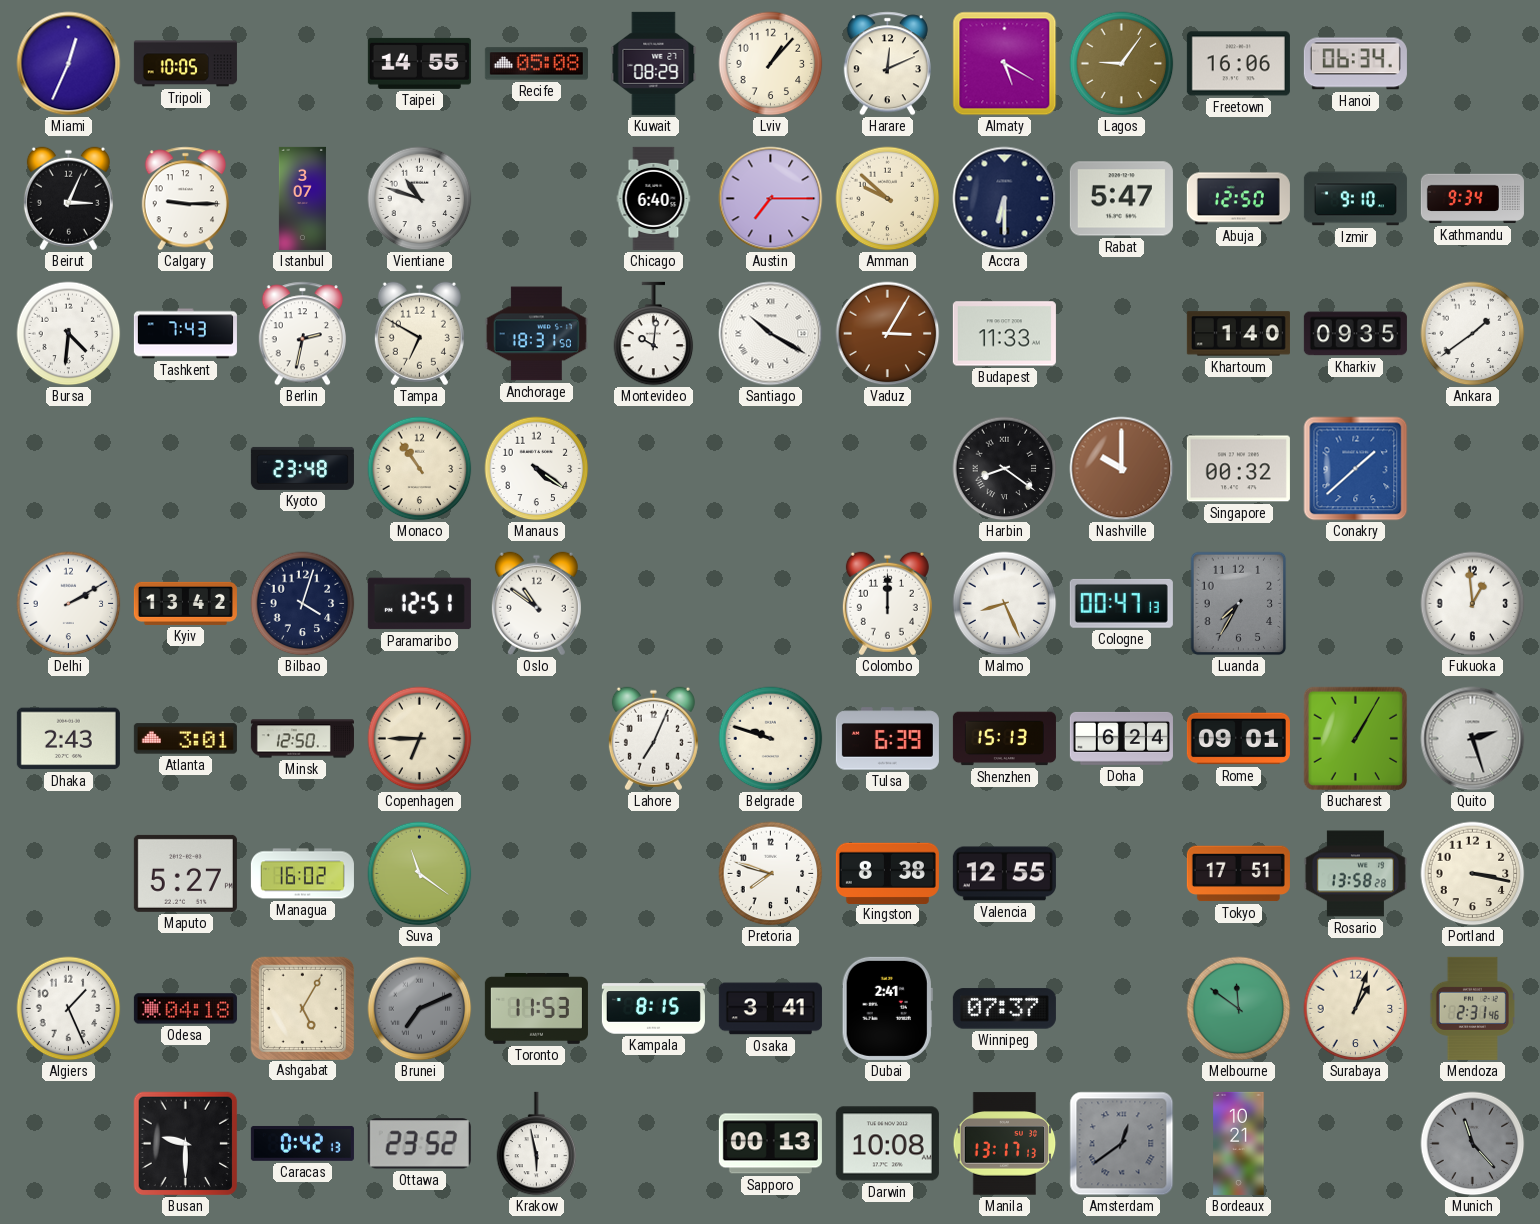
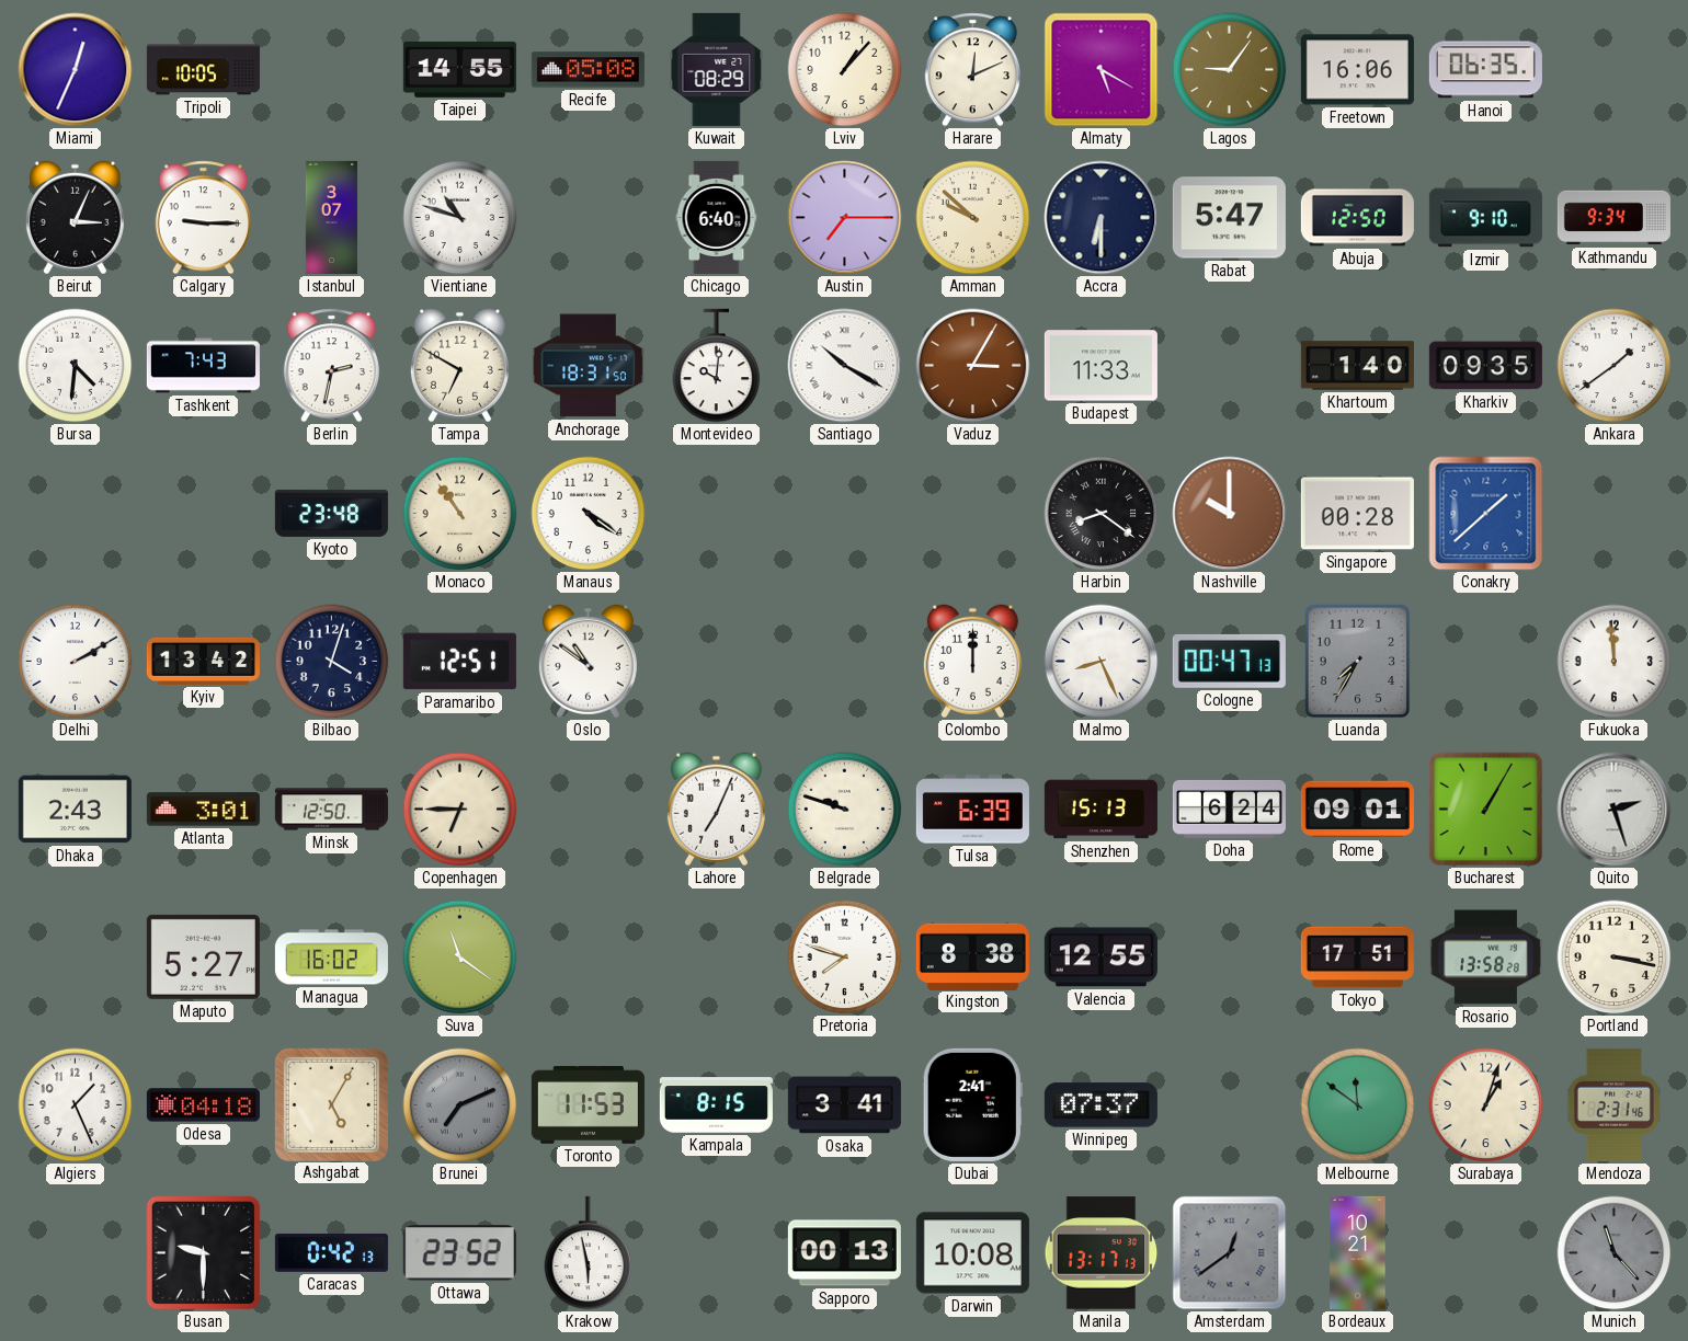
Hanoi: 06:34 -> 06:35
Singapore: 00:32 -> 00:28
Fukuoka: 12:59 -> 11:59
